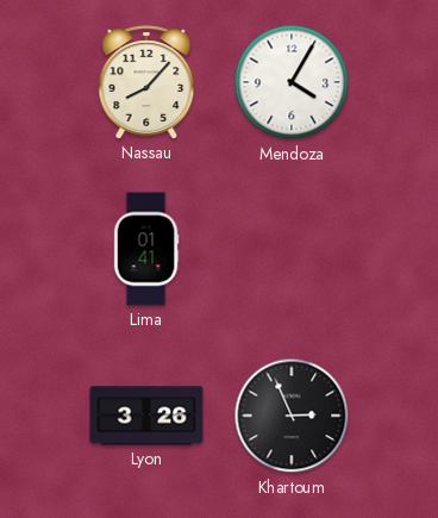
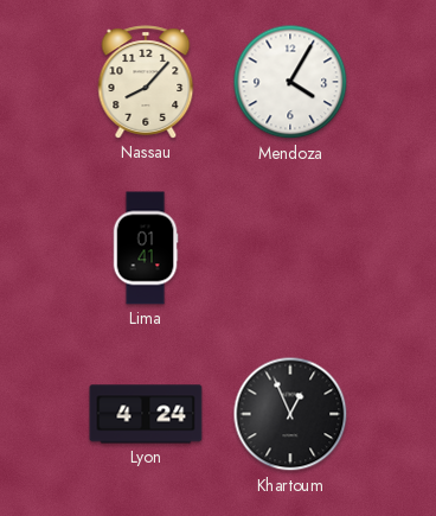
Lyon: 3:26 -> 4:24
Khartoum: 2:56 -> 12:56
